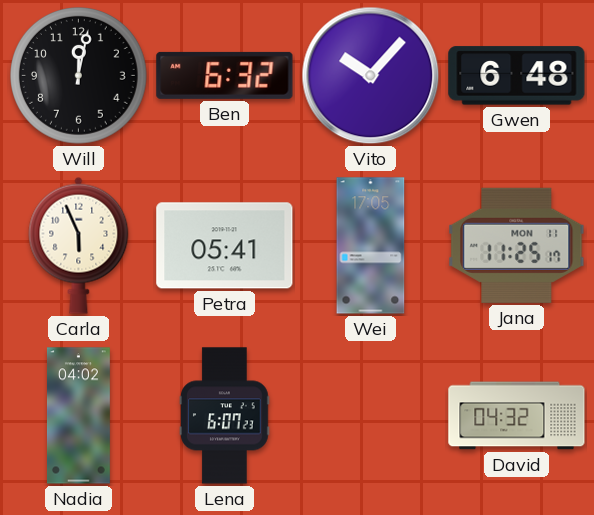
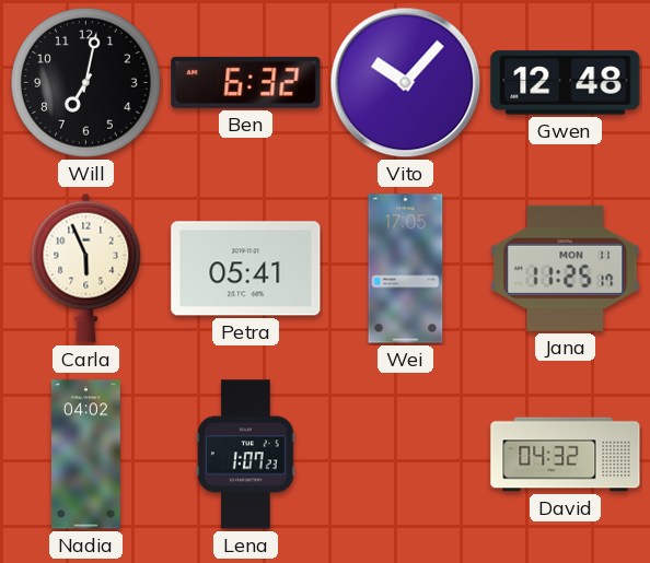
Will: 12:02 -> 7:02
Gwen: 6:48 -> 12:48
Lena: 6:07 -> 1:07
